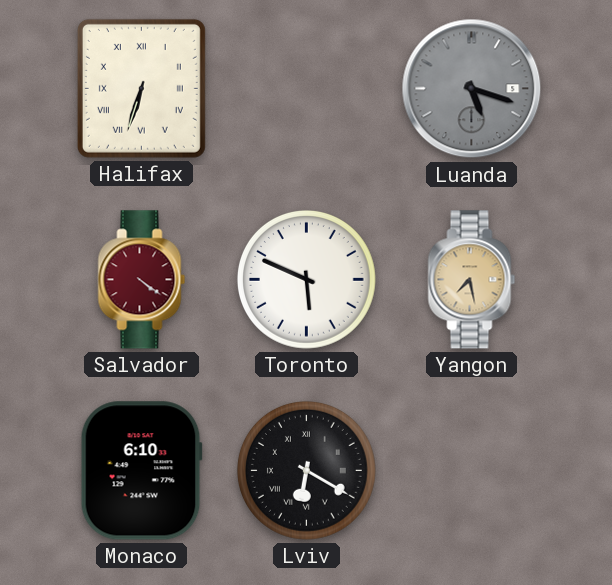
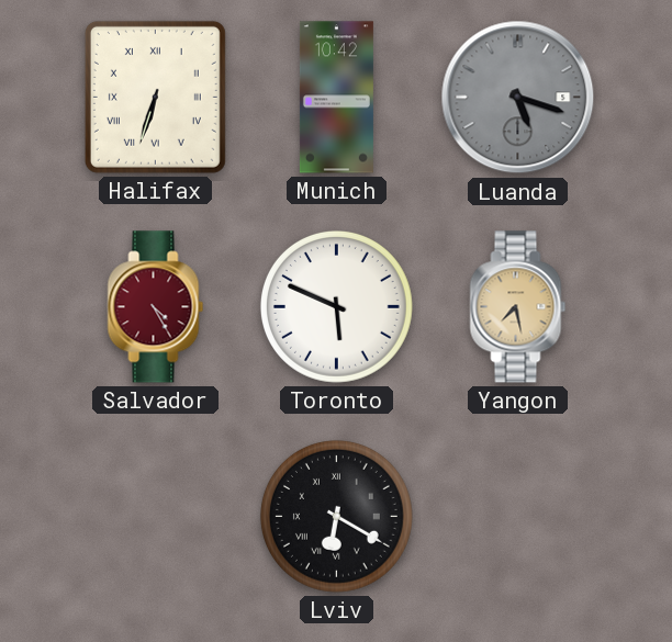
Munich: none -> 10:42
Salvador: 4:21 -> 4:25
Monaco: 6:10 -> none
